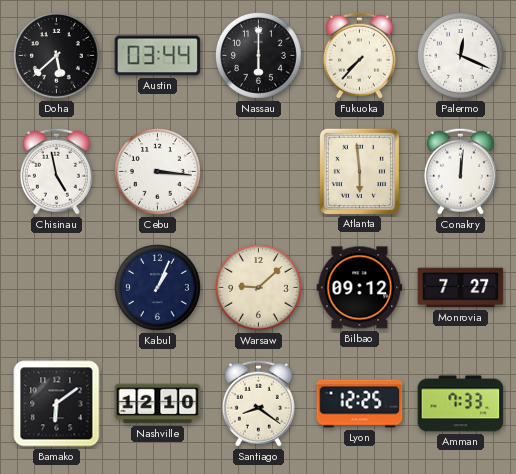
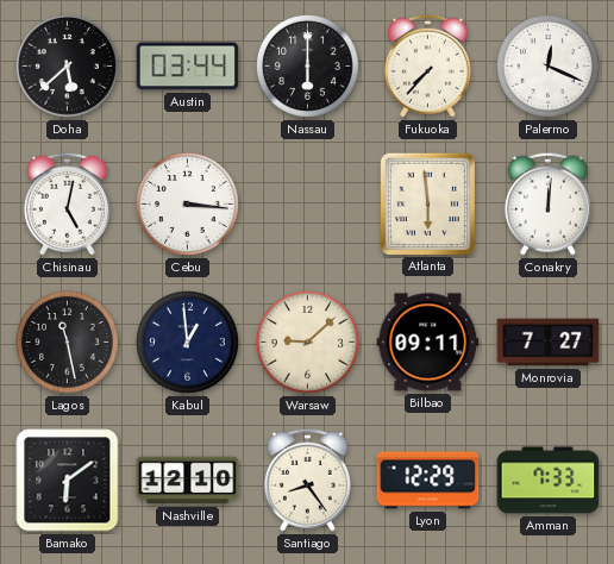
Chisinau: 4:58 -> 5:02
Lagos: none -> 11:28
Kabul: 1:04 -> 12:59
Bilbao: 09:12 -> 09:11
Santiago: 8:21 -> 8:24
Lyon: 12:25 -> 12:29
